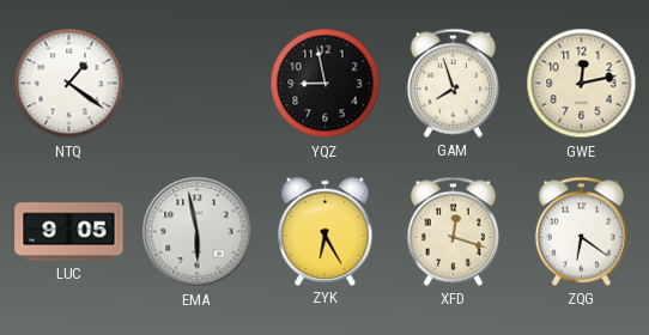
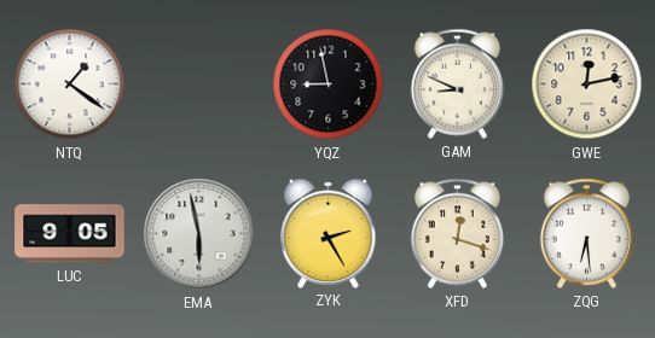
GAM: 7:57 -> 8:49
ZYK: 6:25 -> 2:25
ZQG: 6:21 -> 6:29
